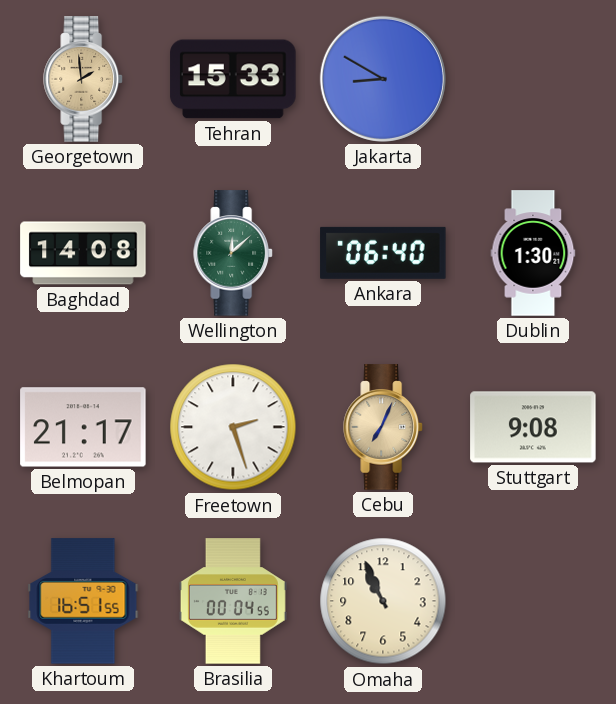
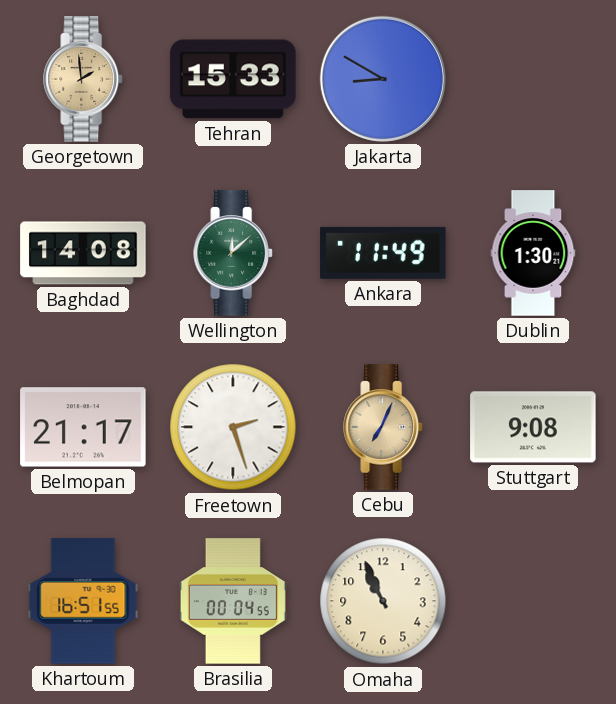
Ankara: 06:40 -> 11:49
